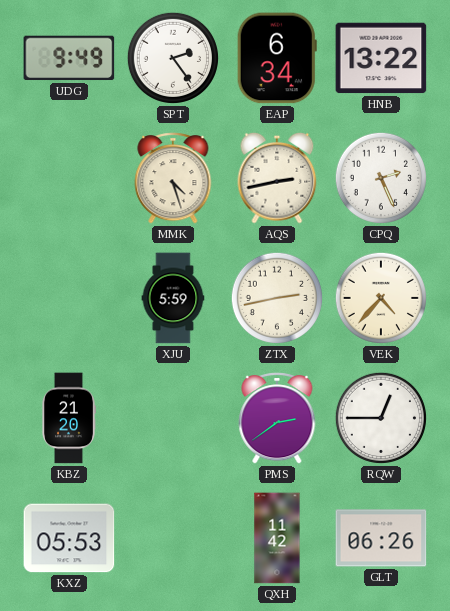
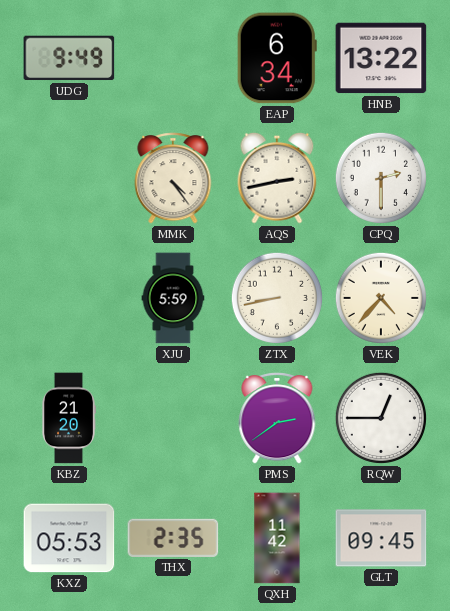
SPT: 2:24 -> none
MMK: 4:27 -> 4:24
CPQ: 2:26 -> 2:30
ZTX: 2:43 -> 8:43
THX: none -> 2:35
GLT: 06:26 -> 09:45
